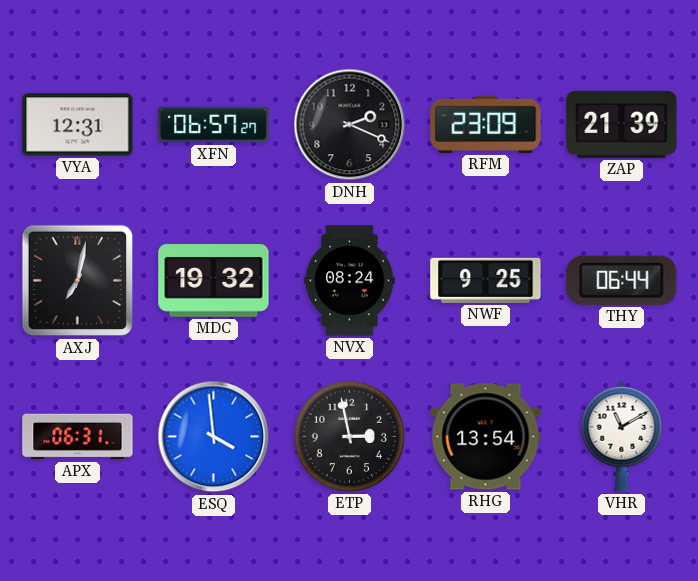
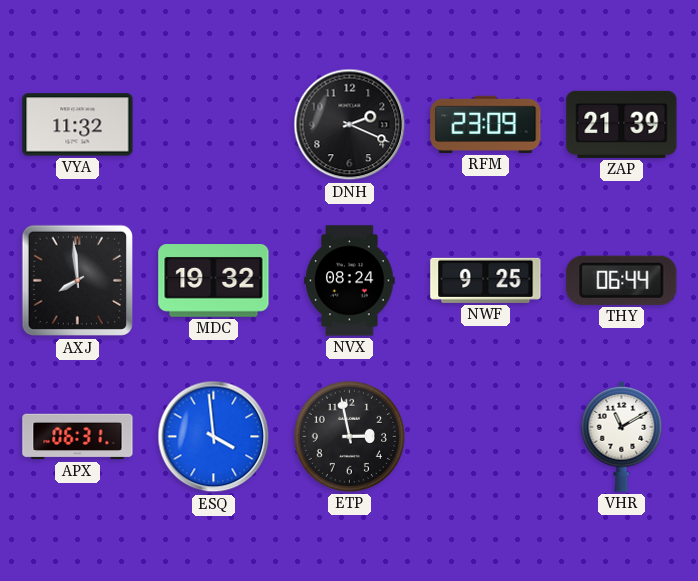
VYA: 12:31 -> 11:32
XFN: 06:57 -> none
AXJ: 7:02 -> 7:59
RHG: 13:54 -> none
